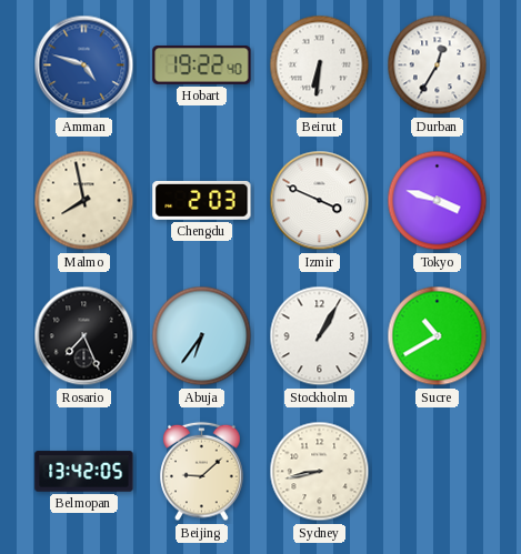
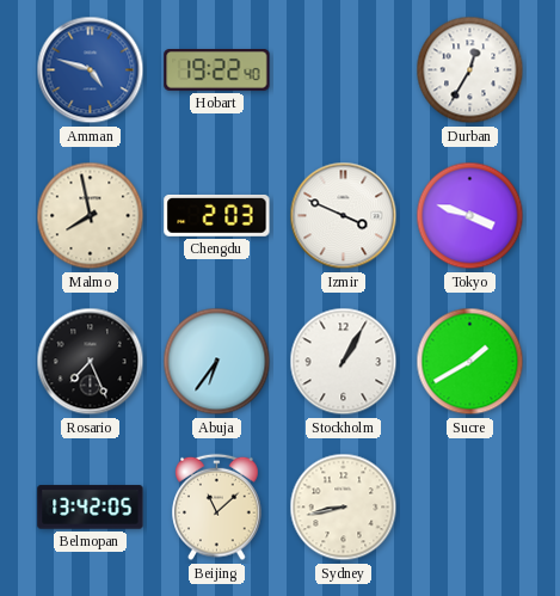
Beirut: 6:31 -> none
Sucre: 10:40 -> 1:40
Beijing: 9:08 -> 11:08
